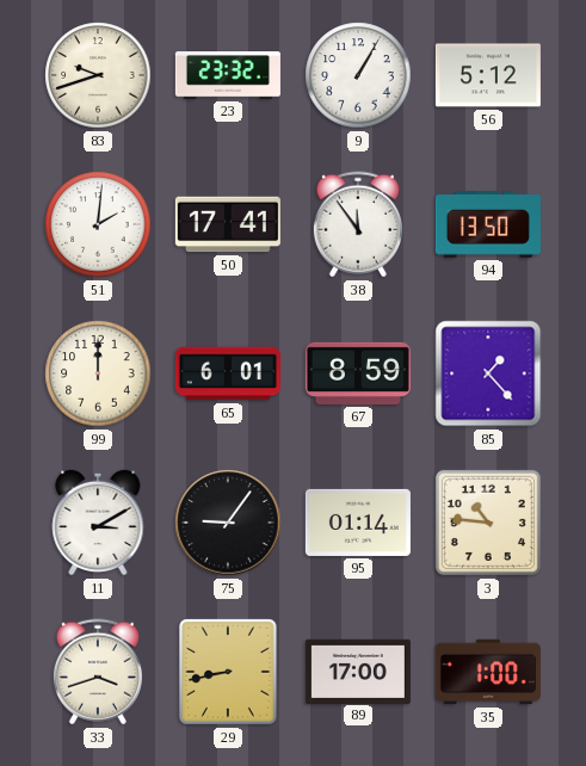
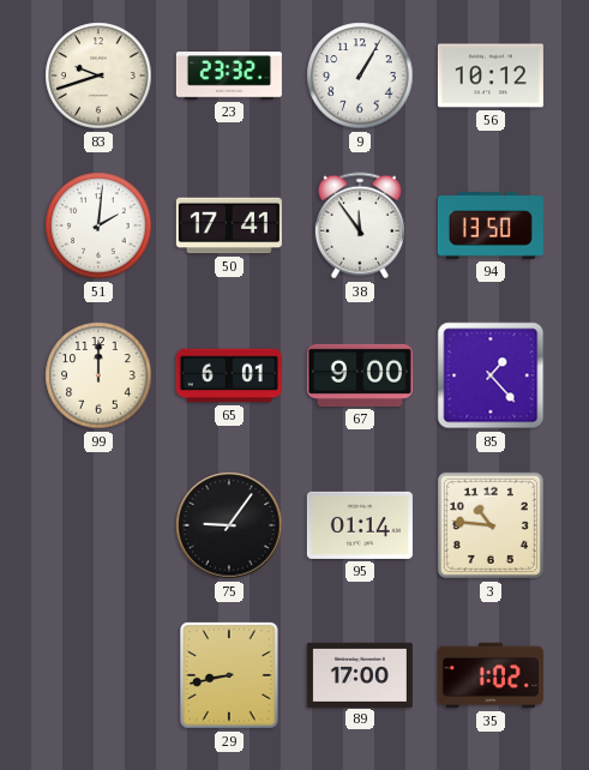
56: 5:12 -> 10:12
67: 8:59 -> 9:00
11: 3:10 -> none
33: 3:42 -> none
35: 1:00 -> 1:02
